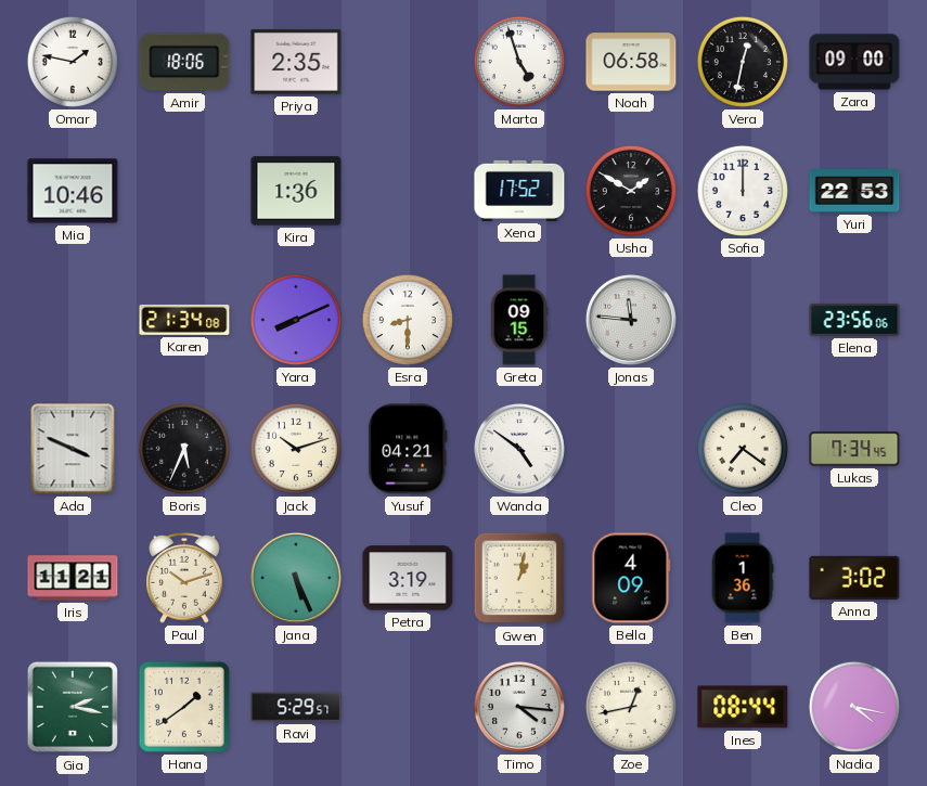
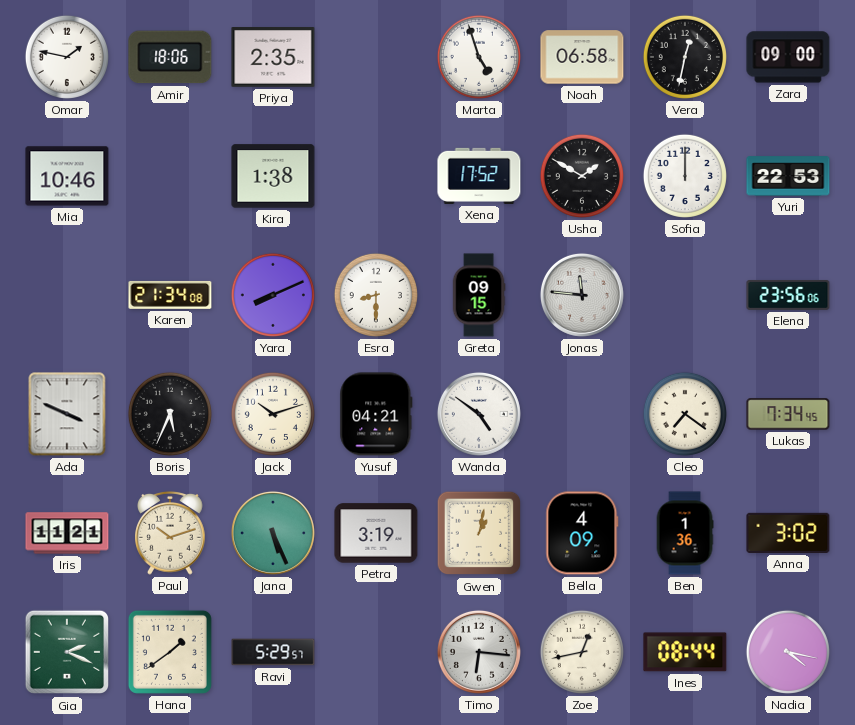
Kira: 1:36 -> 1:38
Gia: 2:17 -> 2:19
Timo: 4:16 -> 6:16
